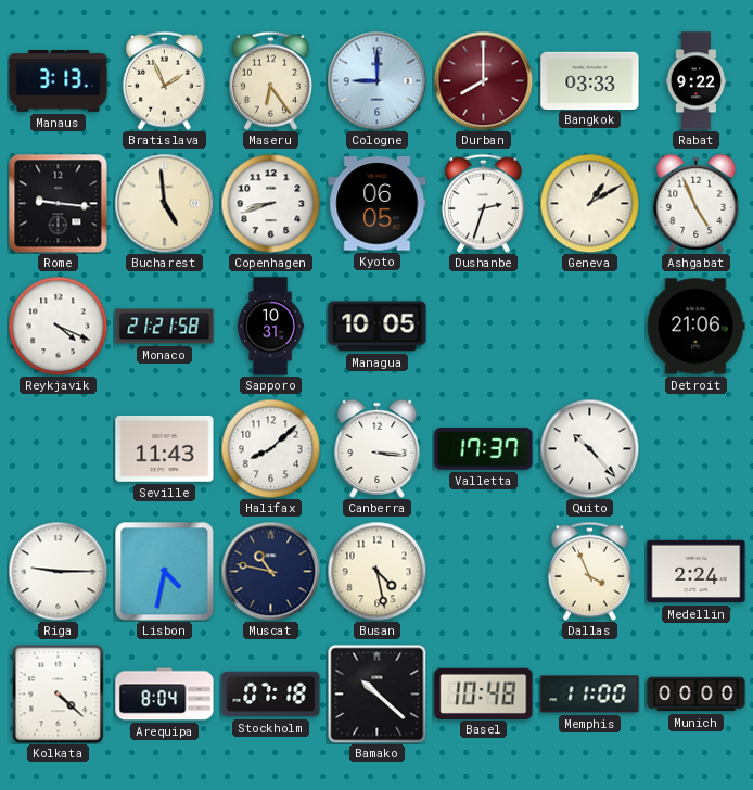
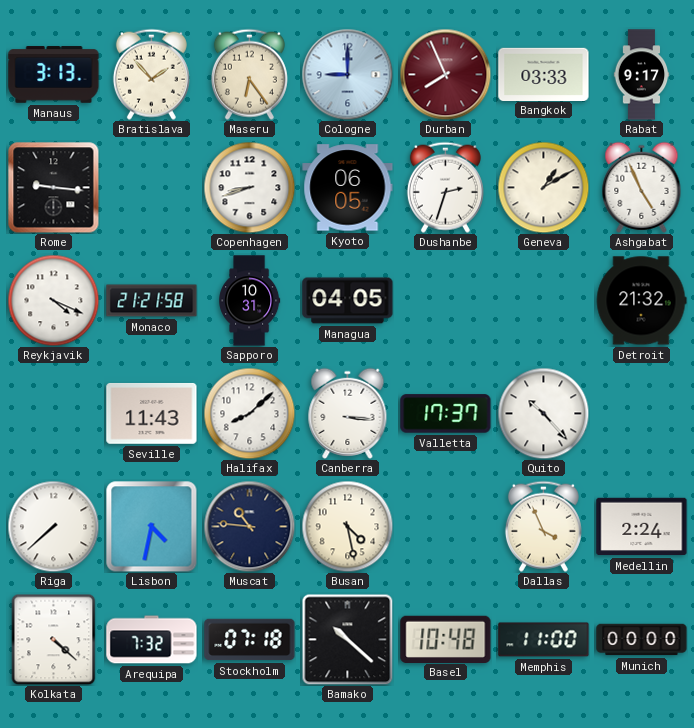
Bratislava: 1:56 -> 1:53
Durban: 8:00 -> 7:56
Rabat: 9:22 -> 9:17
Bucharest: 4:59 -> none
Managua: 10:05 -> 04:05
Detroit: 21:06 -> 21:32
Riga: 9:15 -> 7:38
Muscat: 10:47 -> 10:46
Arequipa: 8:04 -> 7:32
